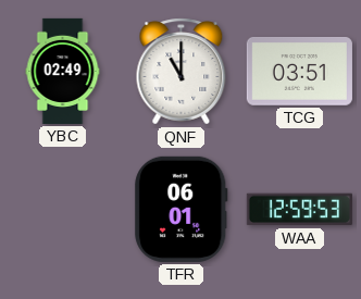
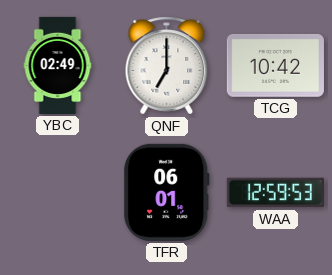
QNF: 11:00 -> 7:00
TCG: 03:51 -> 10:42
